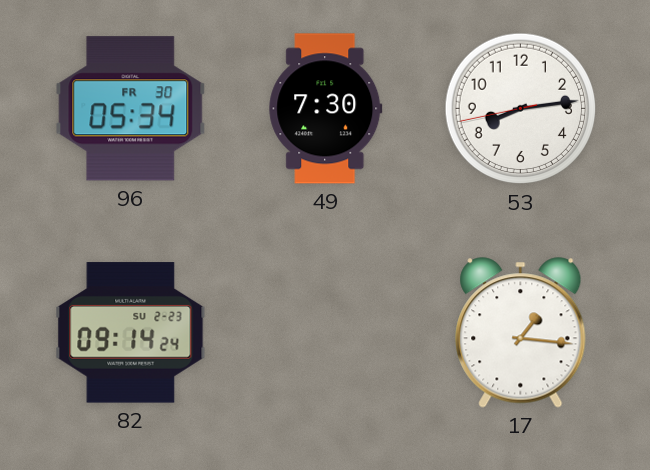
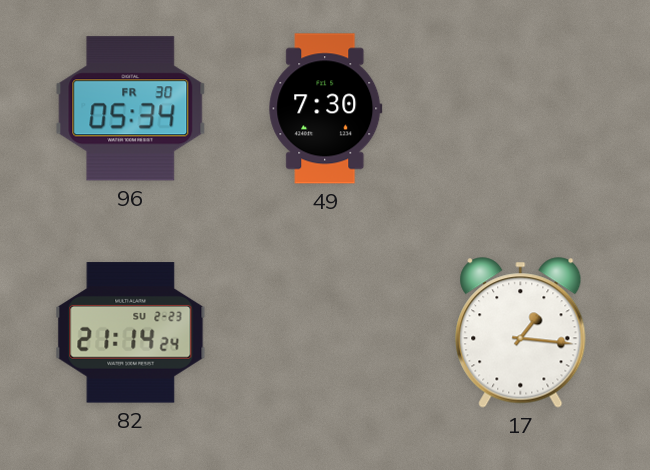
53: 8:13 -> none
82: 09:14 -> 21:14
